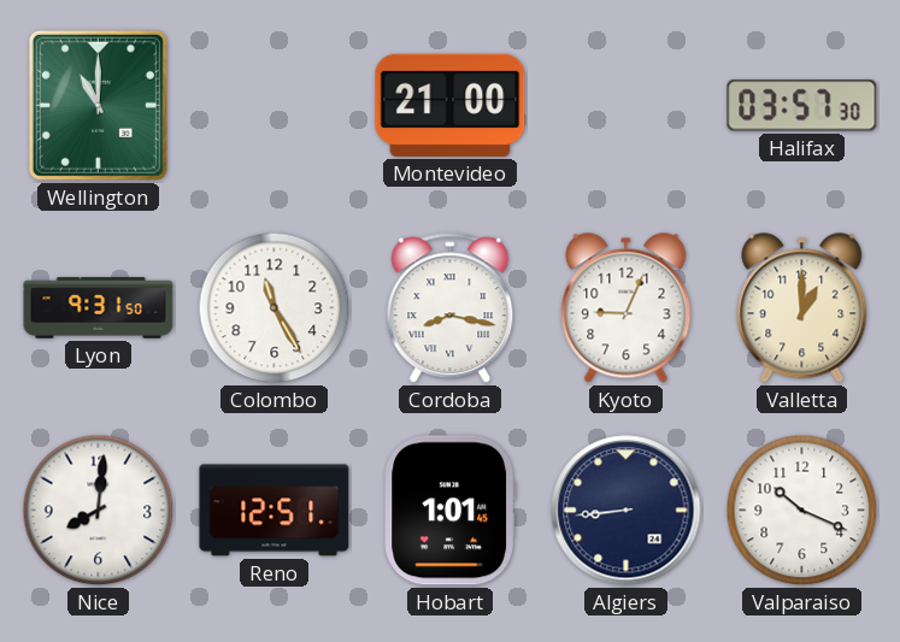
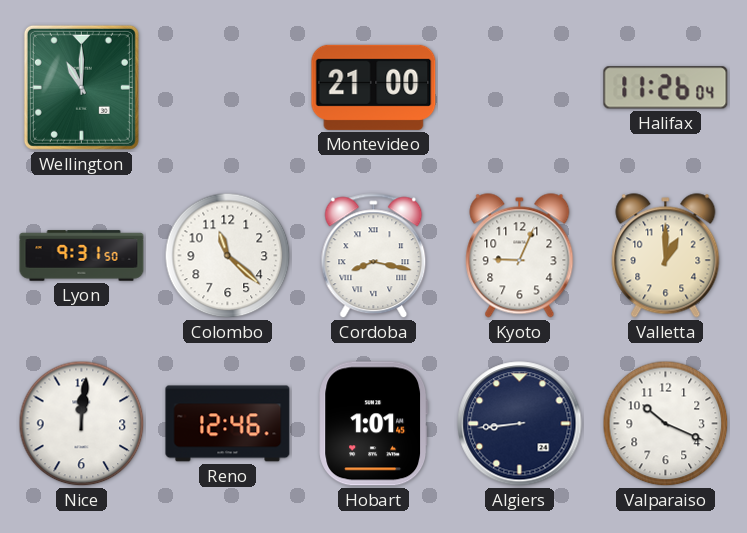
Halifax: 03:57 -> 11:26
Colombo: 11:25 -> 11:22
Nice: 8:01 -> 12:01
Reno: 12:51 -> 12:46
